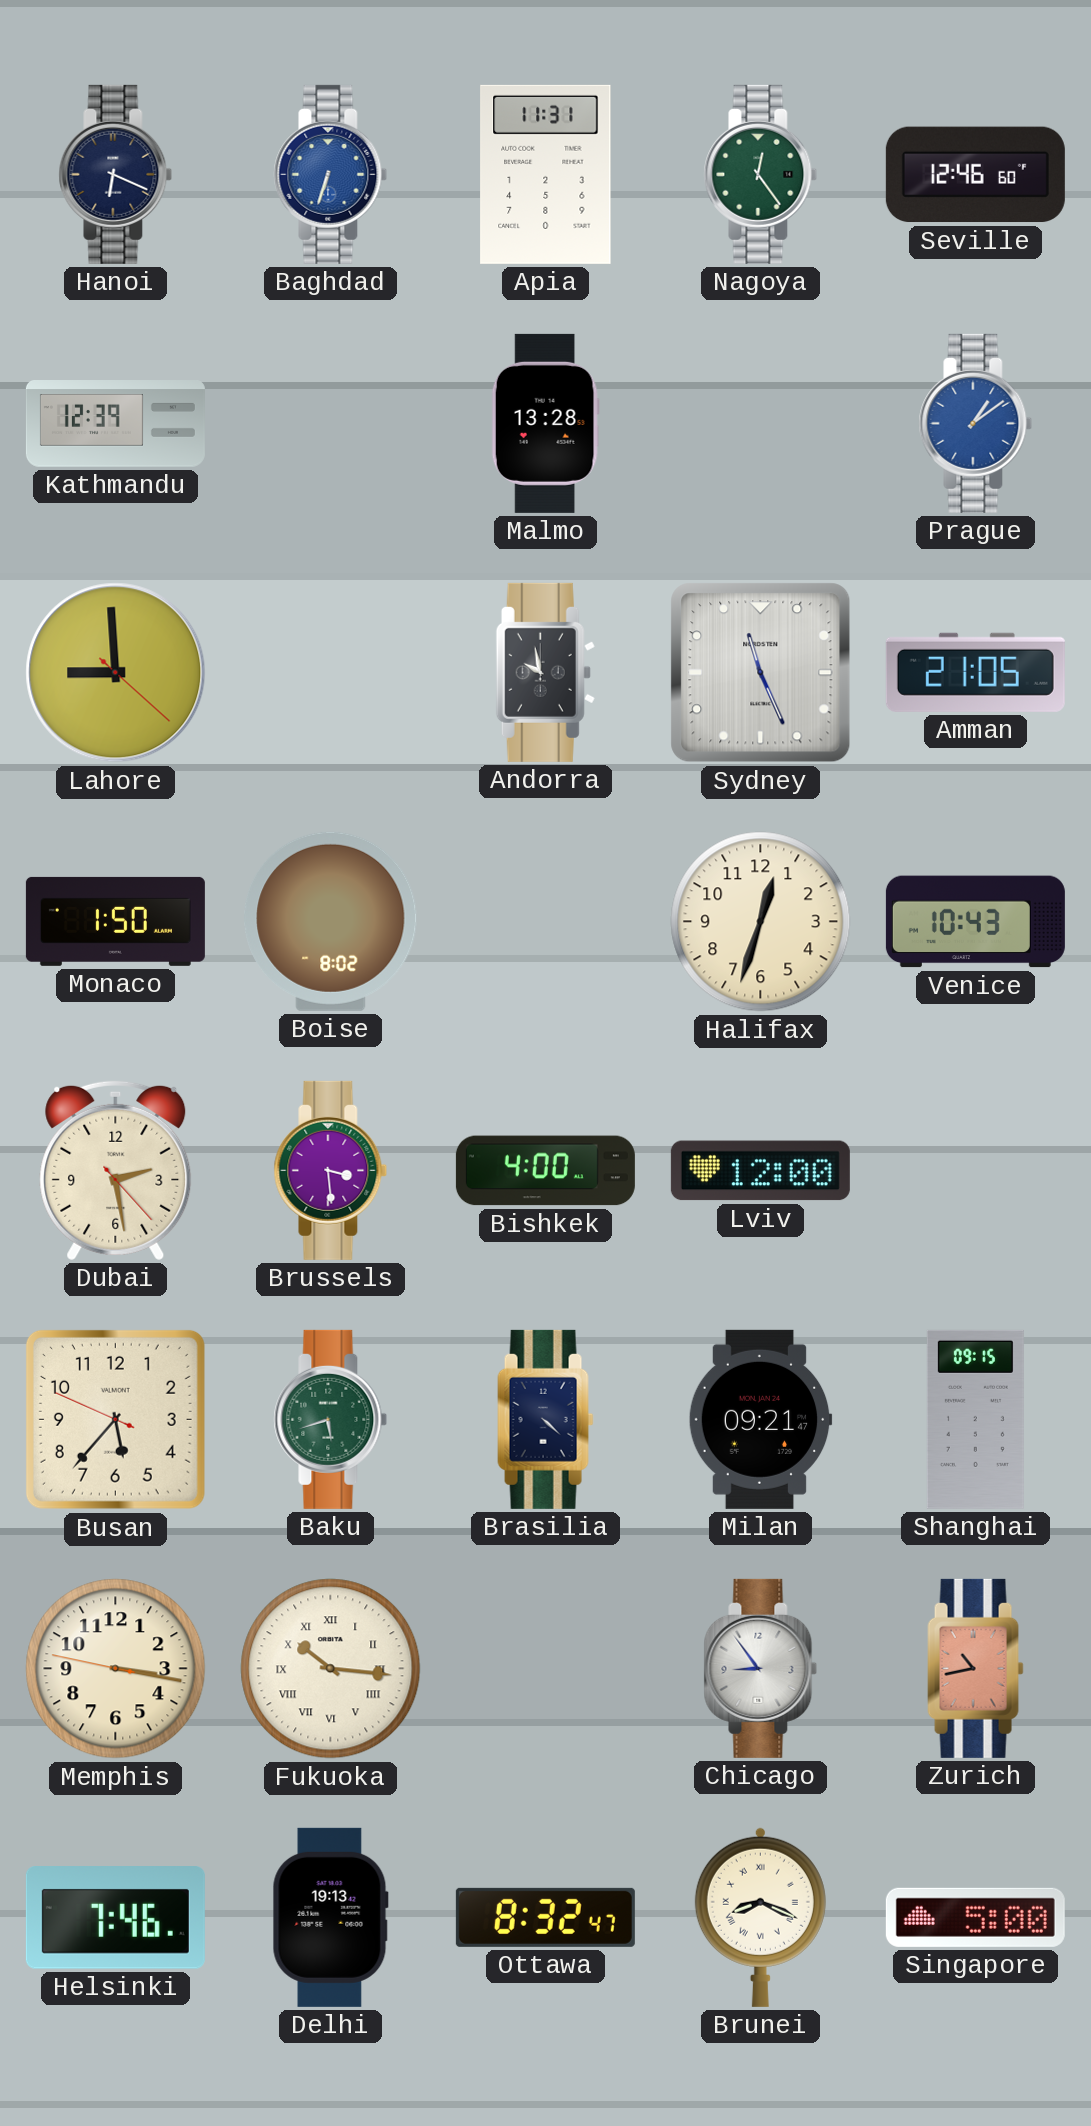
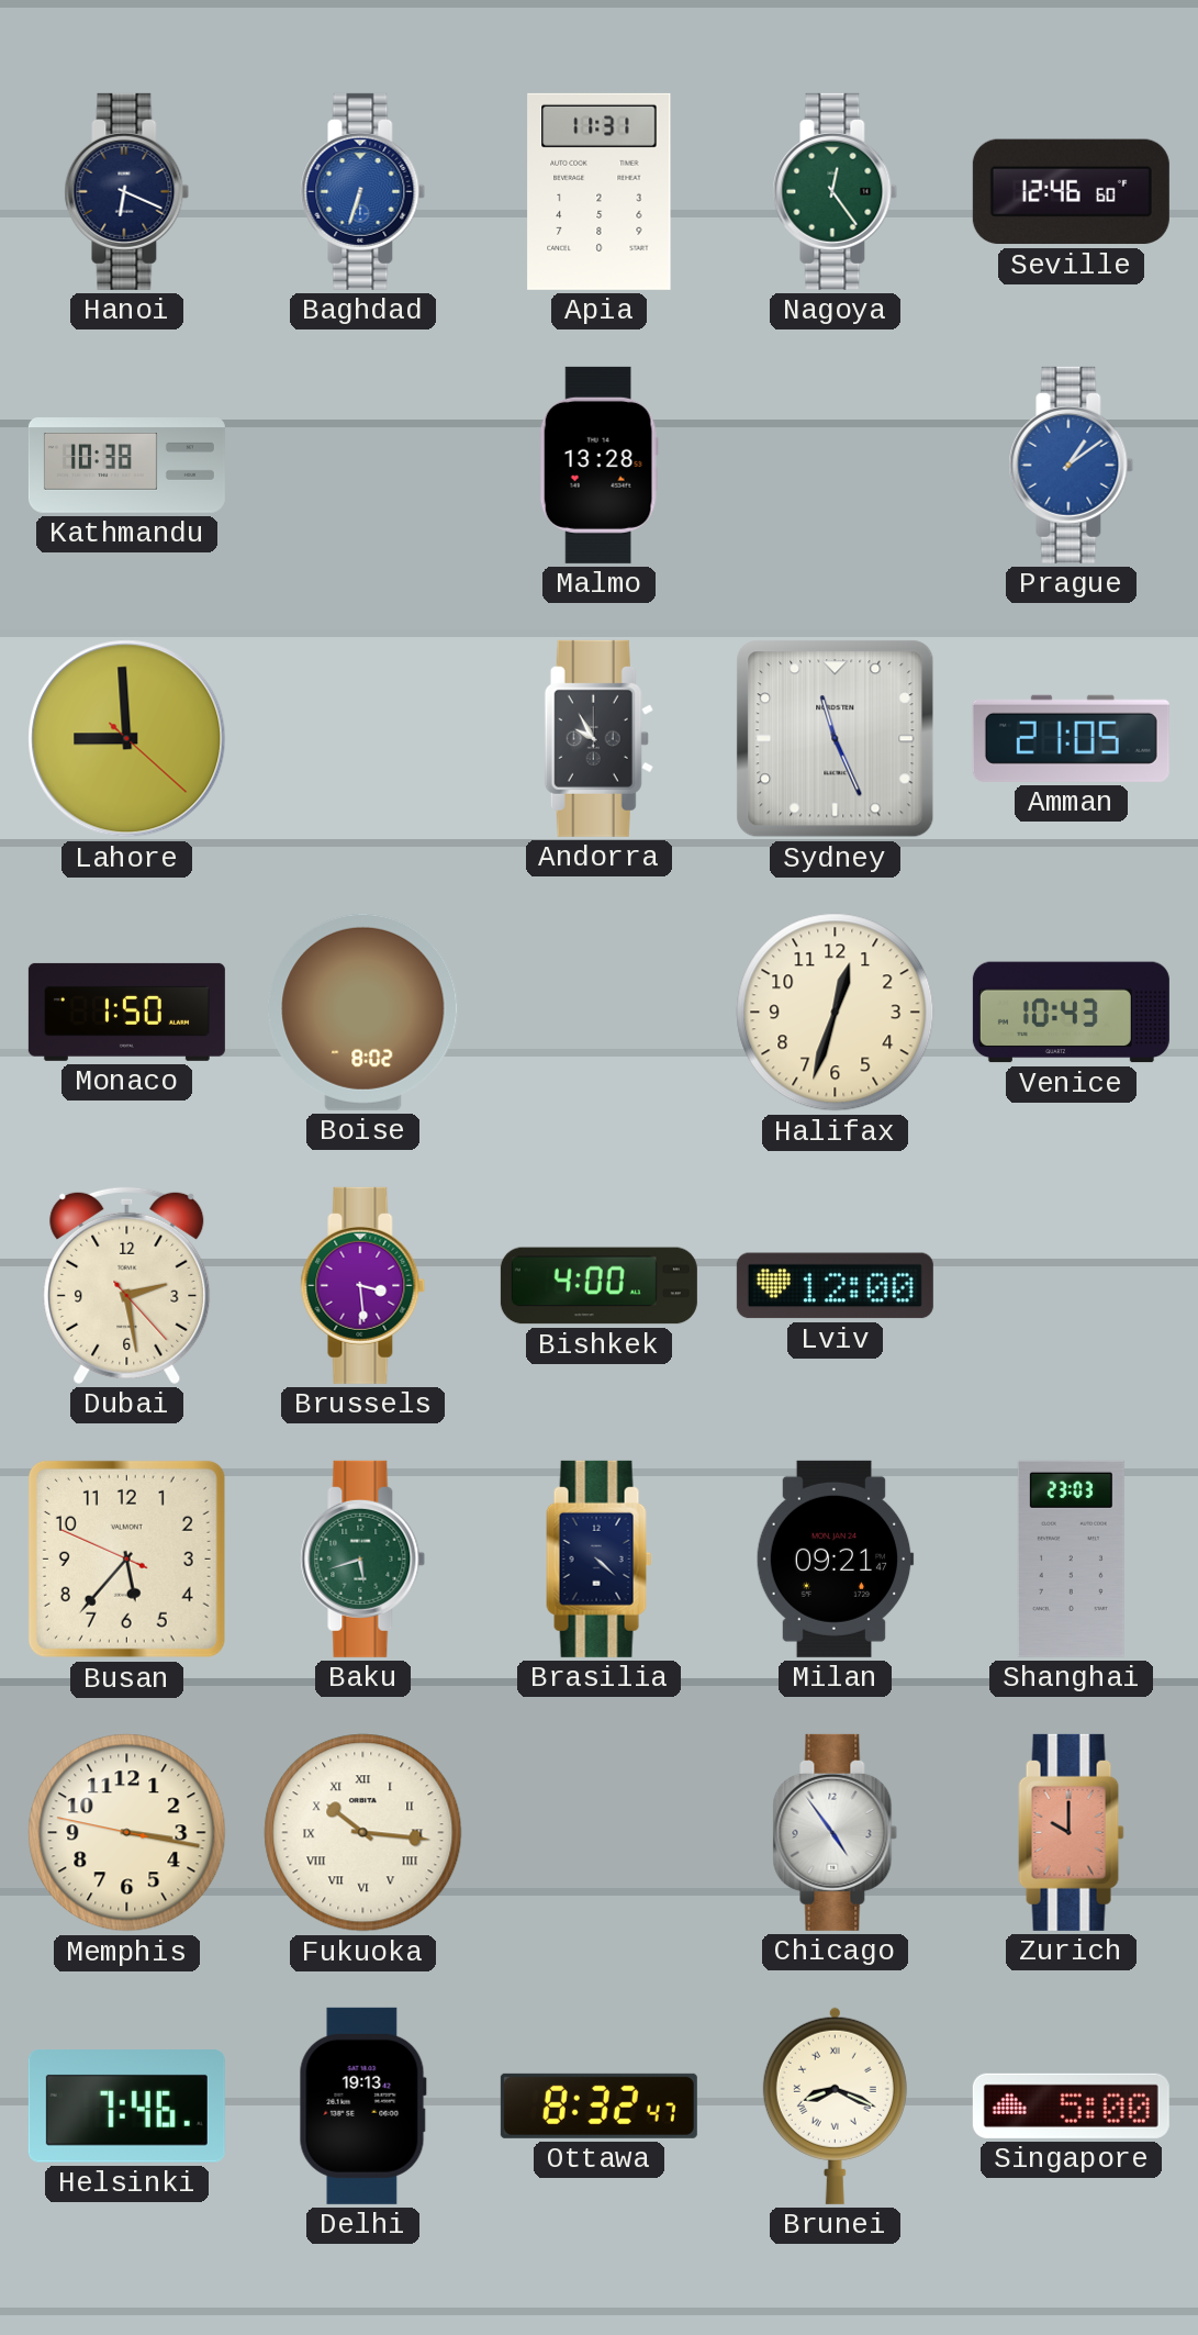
Kathmandu: 12:39 -> 10:38
Andorra: 9:58 -> 9:55
Shanghai: 09:15 -> 23:03
Chicago: 8:54 -> 4:54
Zurich: 10:43 -> 10:00
